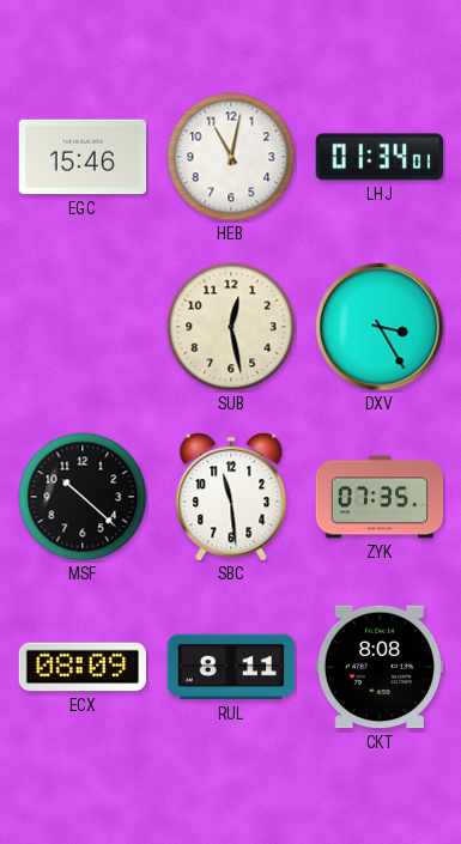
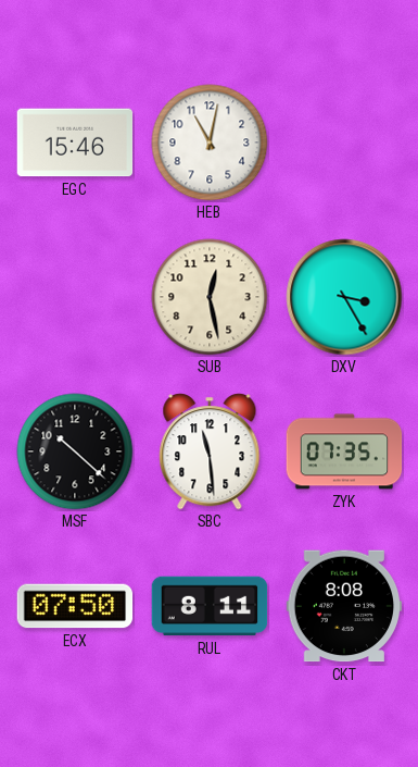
LHJ: 01:34 -> none
ECX: 08:09 -> 07:50
